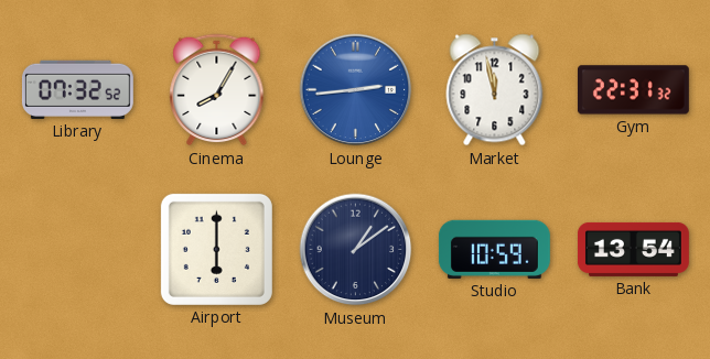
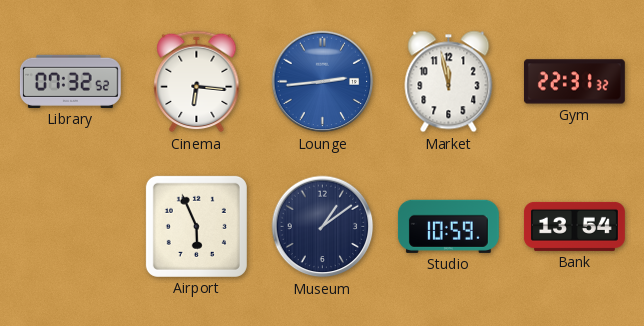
Cinema: 8:05 -> 6:16
Airport: 6:00 -> 5:56
